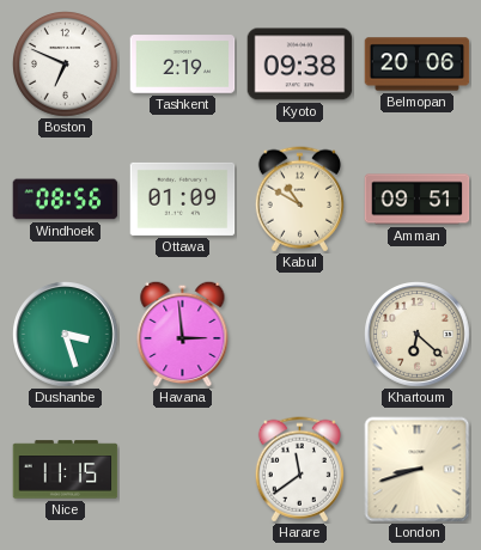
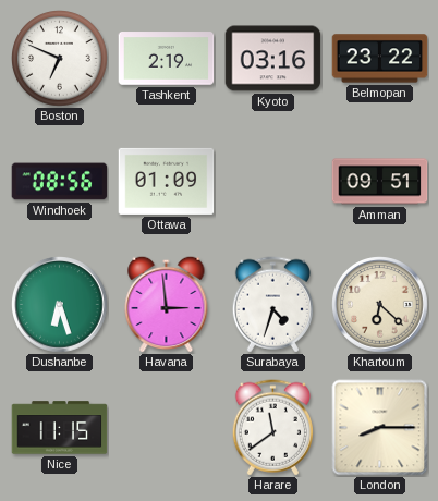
Kyoto: 09:38 -> 03:16
Belmopan: 20:06 -> 23:22
Kabul: 10:50 -> none
Dushanbe: 3:27 -> 6:27
Surabaya: none -> 4:33
London: 8:42 -> 8:15
